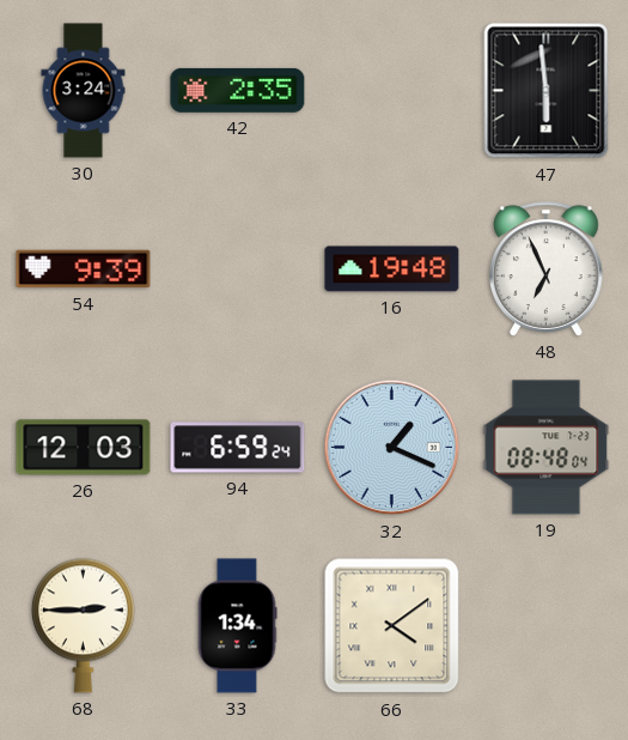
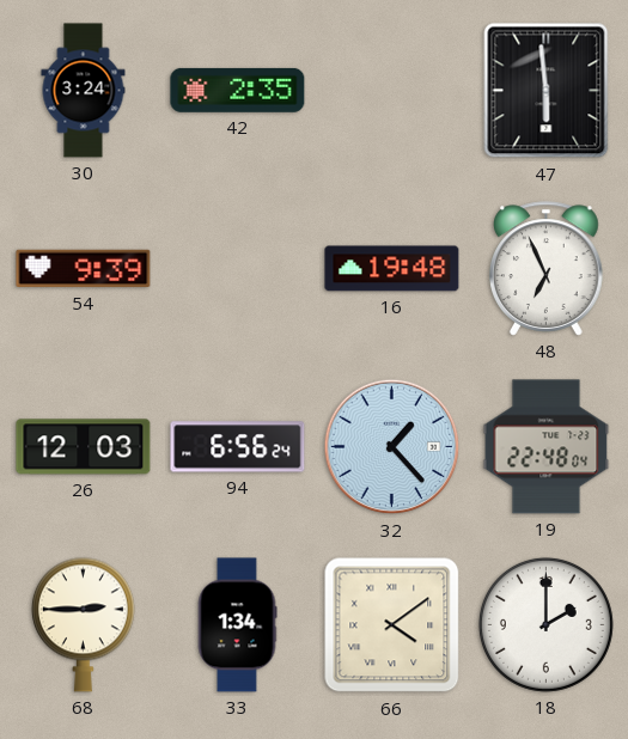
94: 6:59 -> 6:56
32: 1:19 -> 1:23
19: 08:48 -> 22:48
18: none -> 2:00
